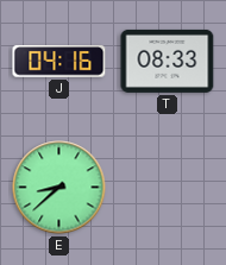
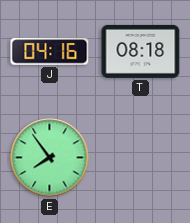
T: 08:33 -> 08:18
E: 8:38 -> 7:54
